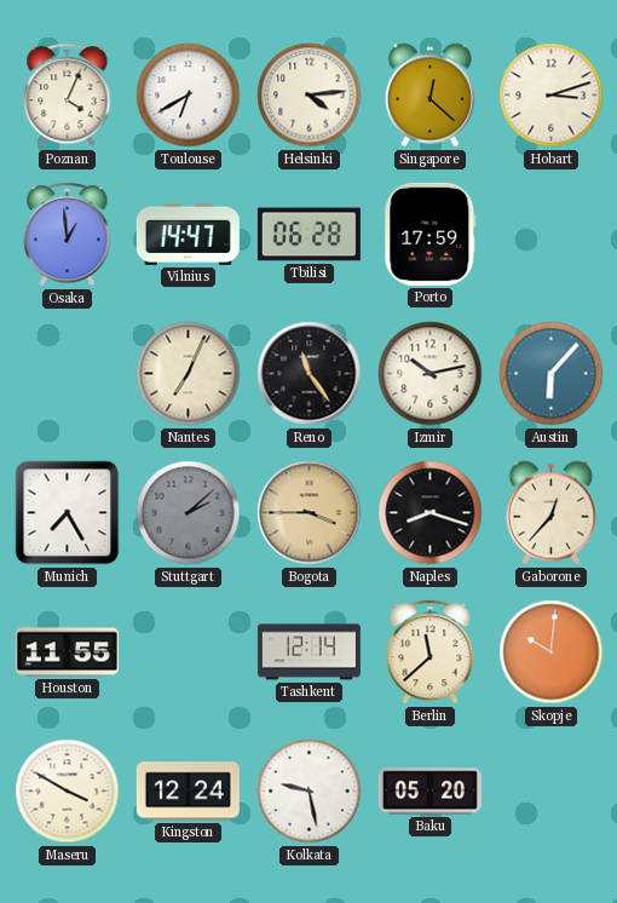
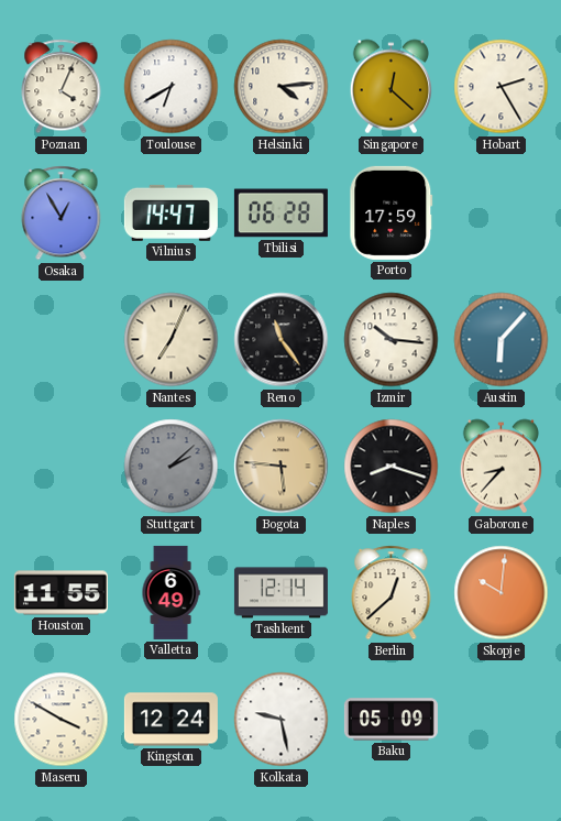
Hobart: 3:12 -> 2:25
Osaka: 12:59 -> 12:55
Izmir: 10:13 -> 10:16
Munich: 7:25 -> none
Bogota: 3:45 -> 5:46
Gaborone: 12:37 -> 8:37
Valletta: none -> 6:49
Berlin: 11:38 -> 12:38
Baku: 05:20 -> 05:09
